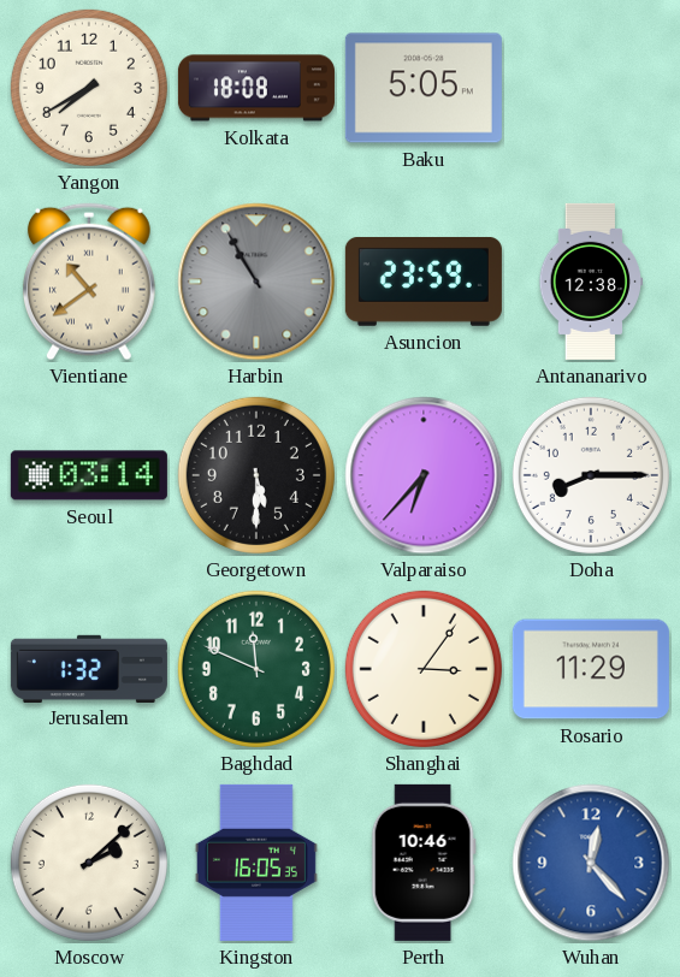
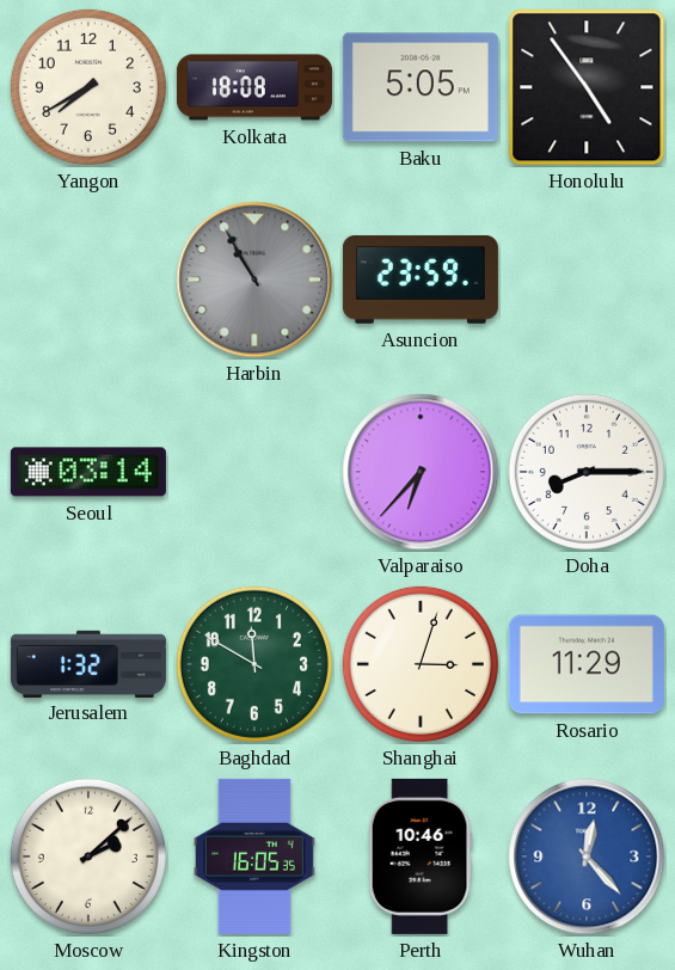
Honolulu: none -> 4:54
Vientiane: 10:39 -> none
Antananarivo: 12:38 -> none
Georgetown: 5:30 -> none
Baghdad: 11:49 -> 11:50
Shanghai: 3:06 -> 3:03
